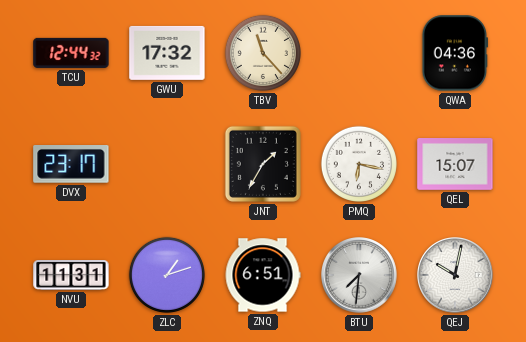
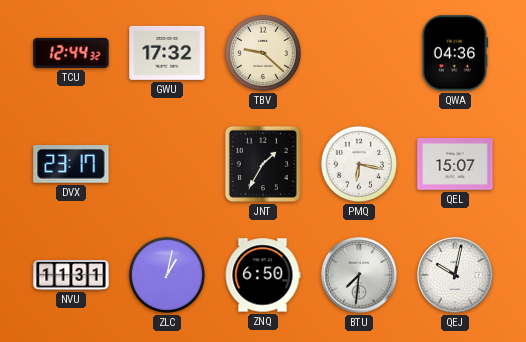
TBV: 11:23 -> 9:22
ZLC: 1:12 -> 1:02
ZNQ: 6:51 -> 6:50
